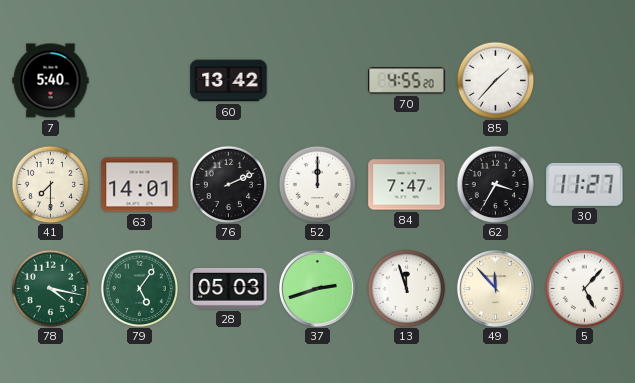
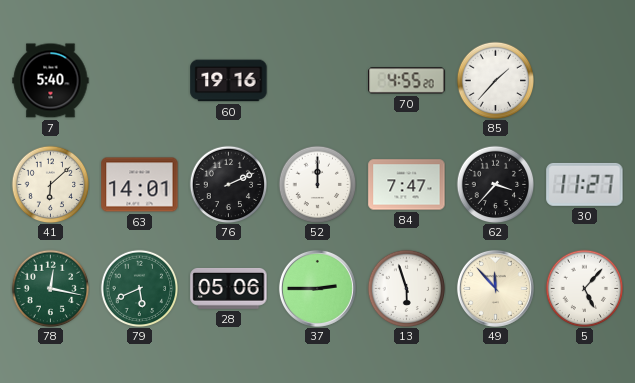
60: 13:42 -> 19:16
41: 7:30 -> 6:08
62: 3:35 -> 3:37
78: 4:17 -> 12:17
79: 5:06 -> 5:41
28: 05:03 -> 05:06
37: 2:42 -> 2:45
13: 11:57 -> 5:57
